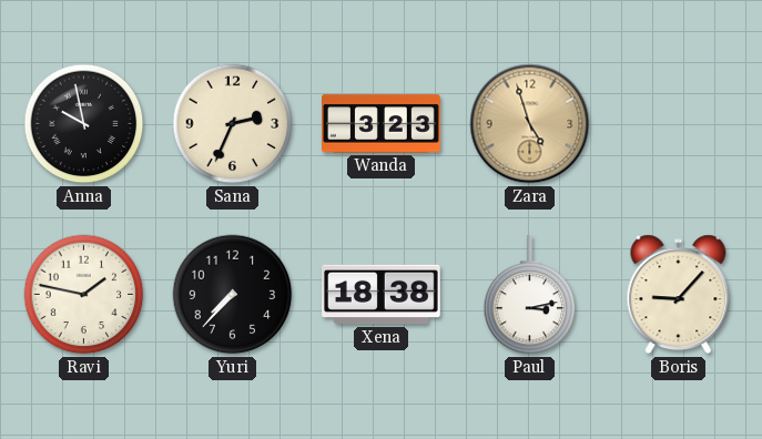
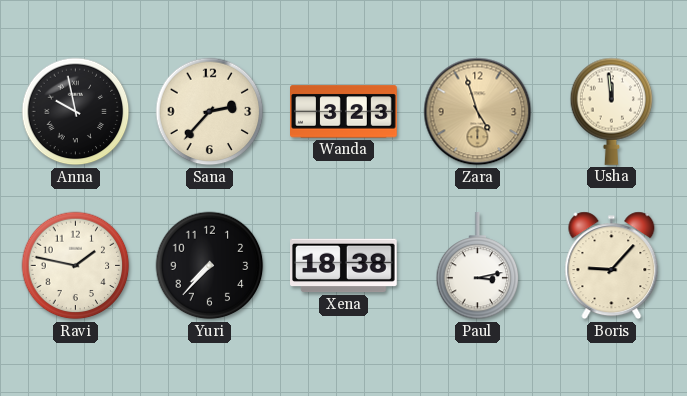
Sana: 2:34 -> 2:37
Usha: none -> 11:59
